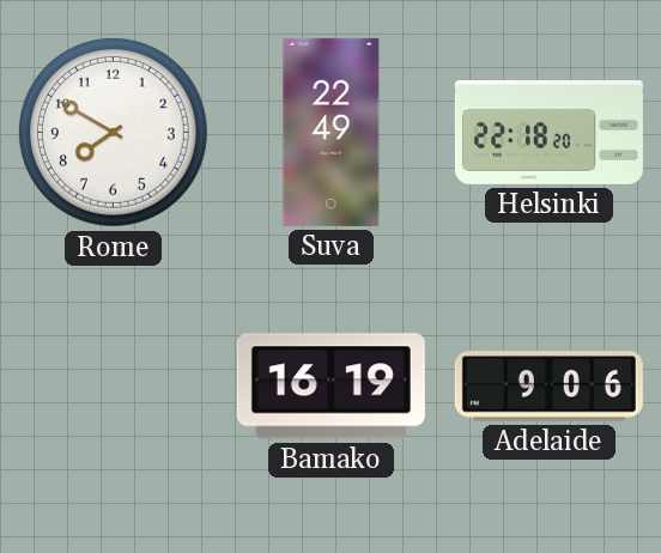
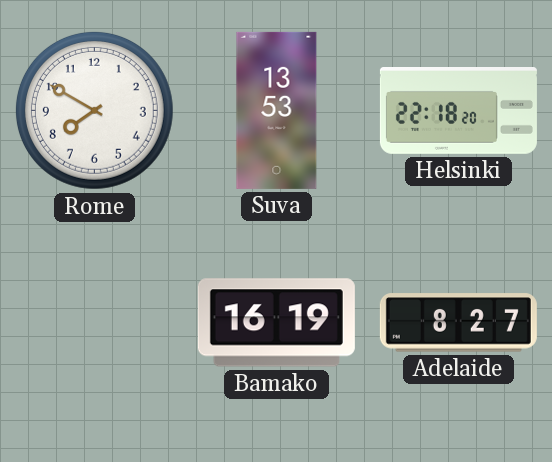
Suva: 22:49 -> 13:53
Adelaide: 9:06 -> 8:27
